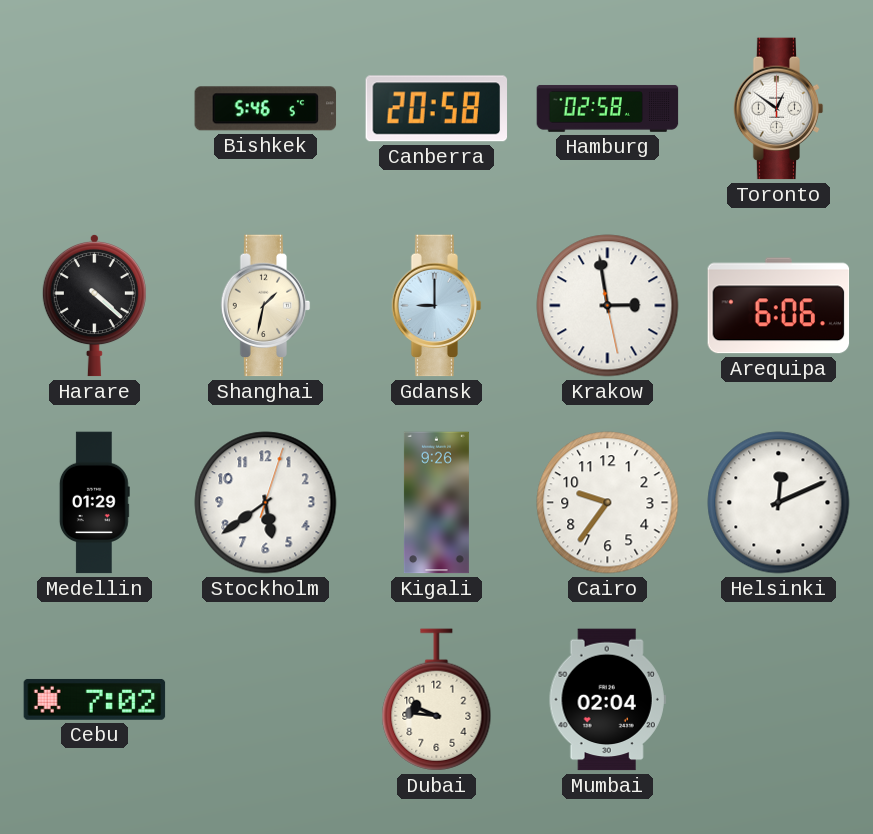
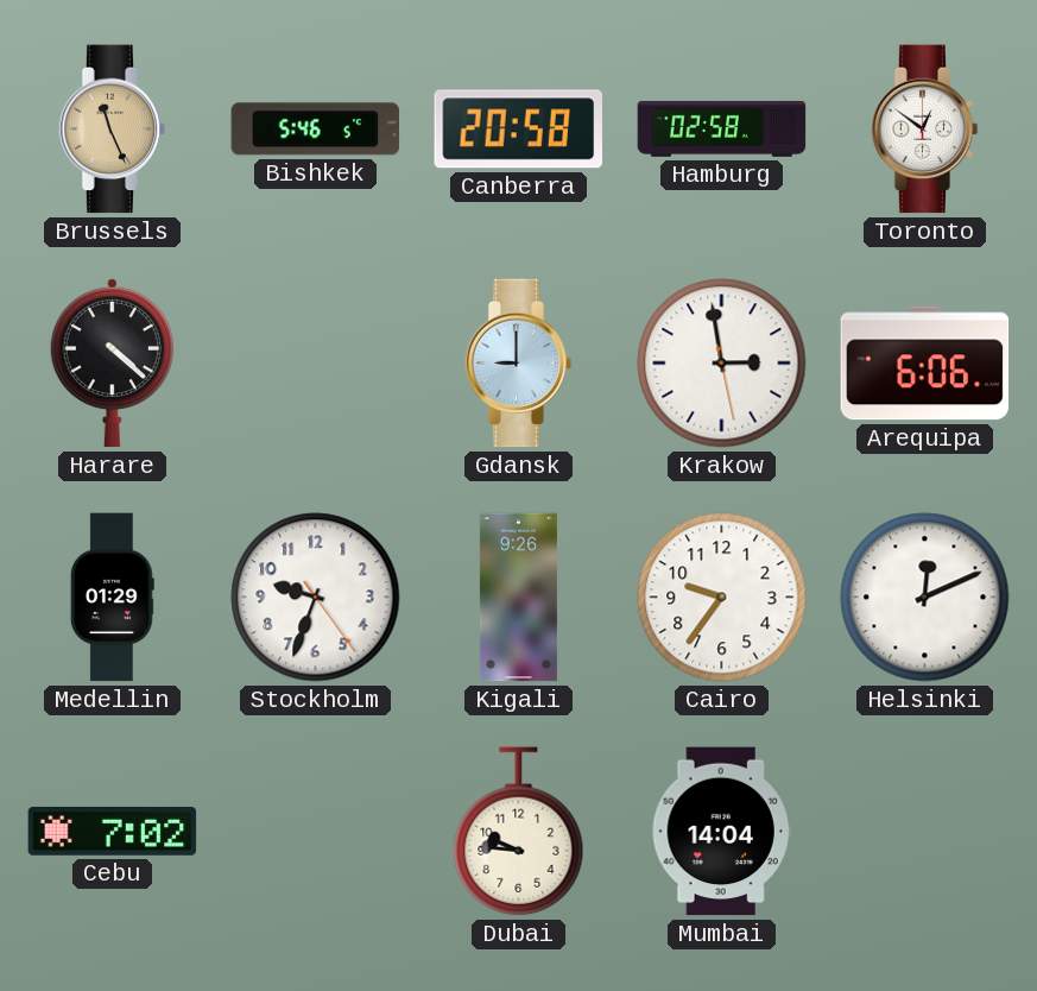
Brussels: none -> 11:26
Shanghai: 1:32 -> none
Stockholm: 5:39 -> 9:33
Mumbai: 02:04 -> 14:04
